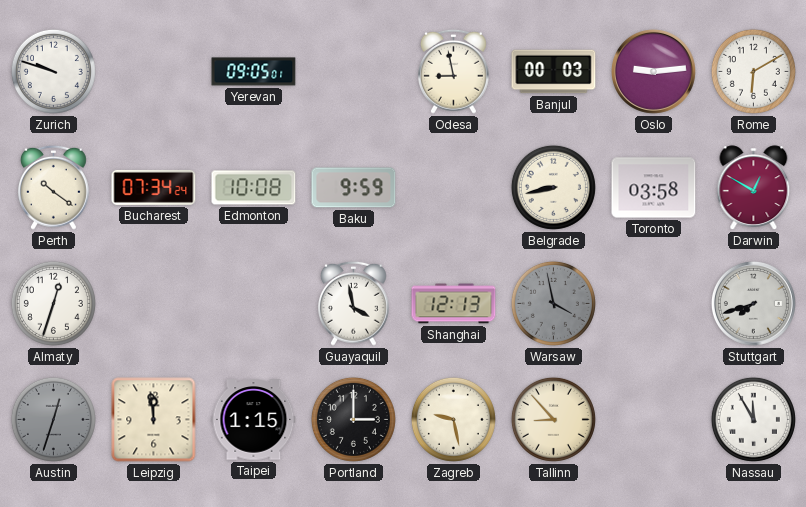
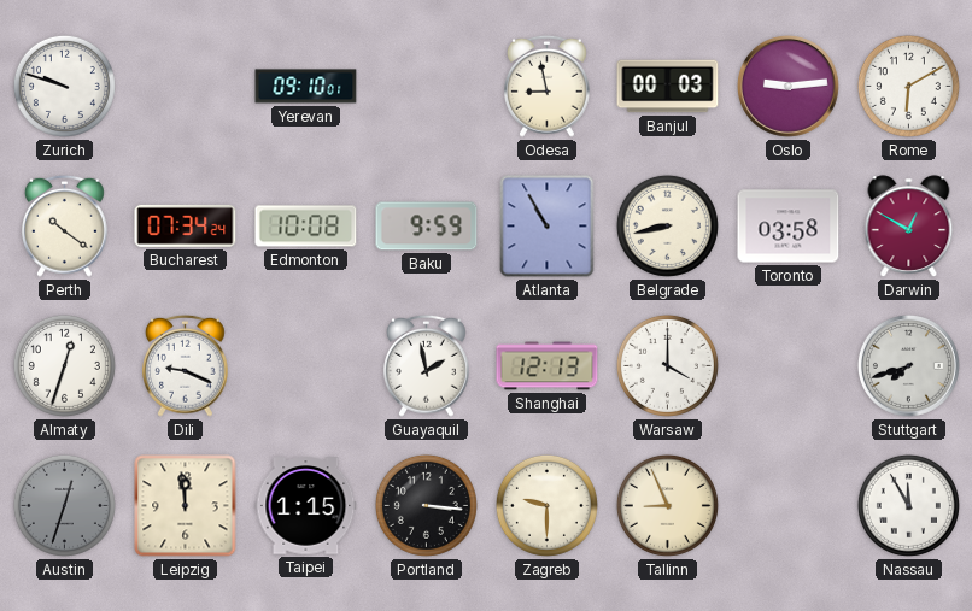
Yerevan: 09:05 -> 09:10
Atlanta: none -> 10:55
Dili: none -> 9:19
Guayaquil: 3:58 -> 1:58
Warsaw: 3:58 -> 4:00
Warsaw dial: grey -> white
Portland: 3:00 -> 3:16
Zagreb: 9:28 -> 9:30
Tallinn: 8:53 -> 8:56
